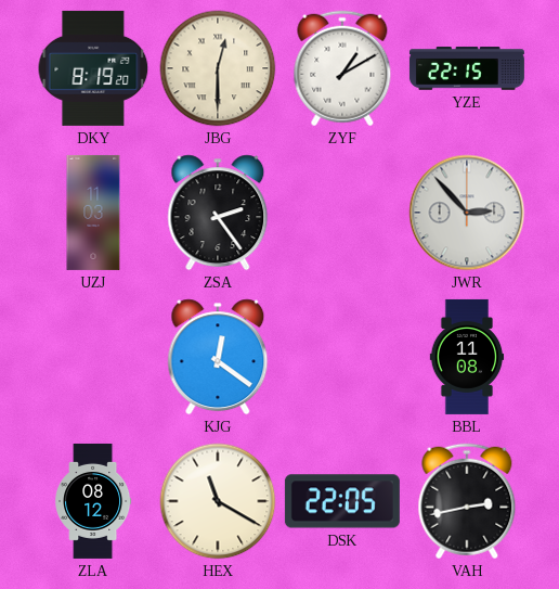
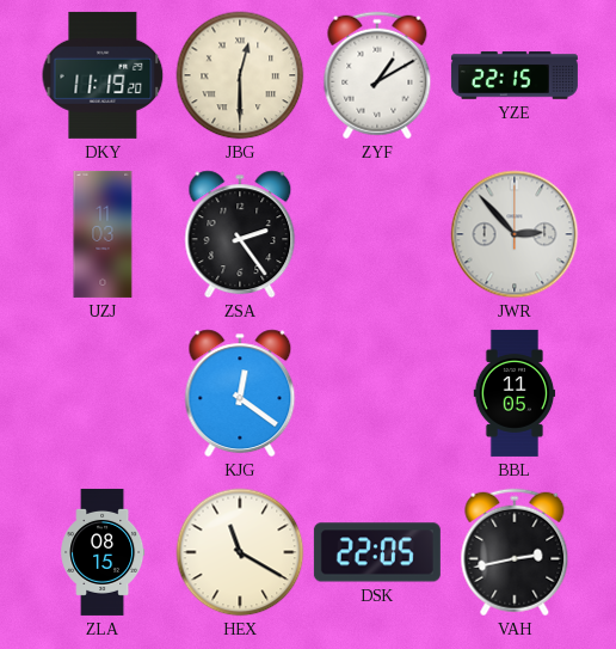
DKY: 8:19 -> 11:19
BBL: 11:08 -> 11:05
ZLA: 08:12 -> 08:15
